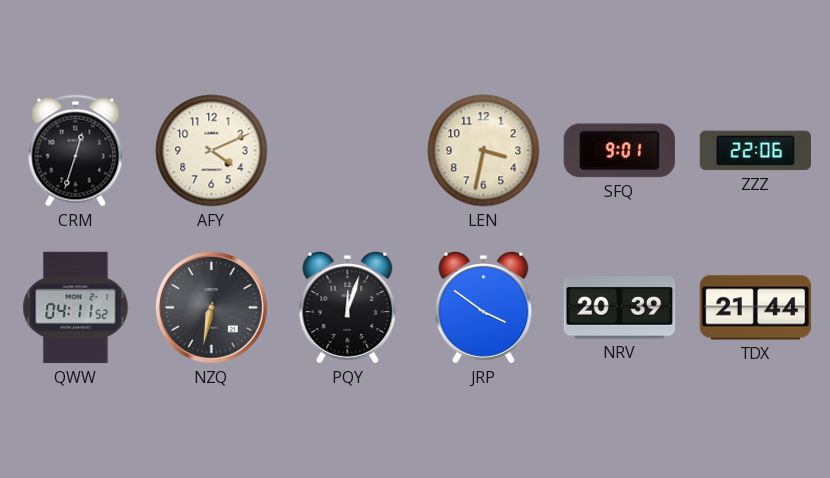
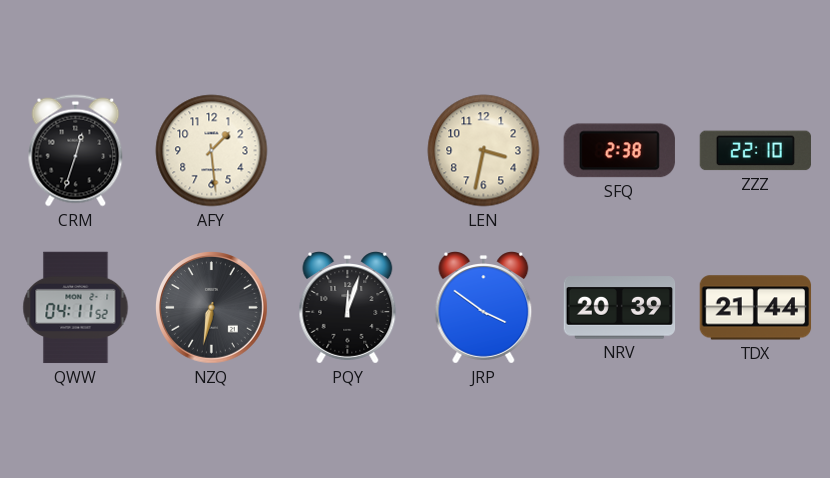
AFY: 4:11 -> 1:29
SFQ: 9:01 -> 2:38
ZZZ: 22:06 -> 22:10
